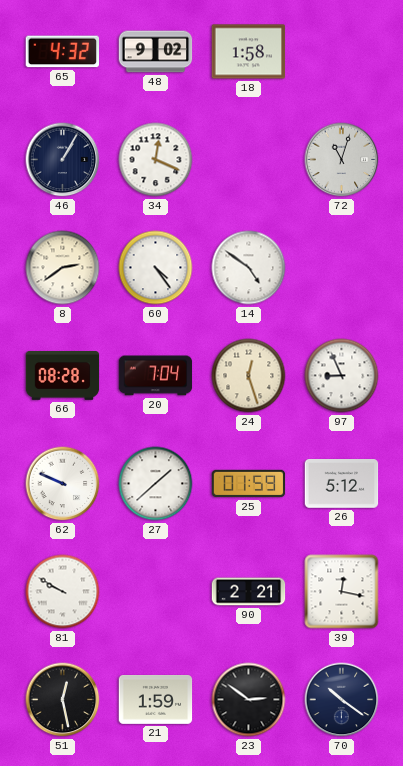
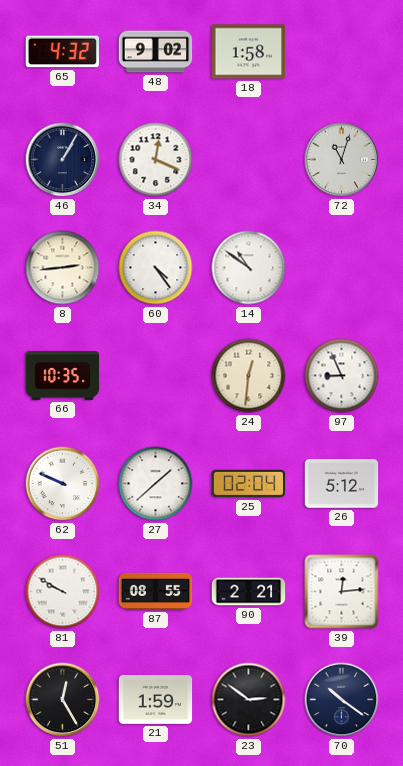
8: 2:39 -> 2:44
14: 4:51 -> 10:51
66: 08:28 -> 10:35
20: 7:04 -> none
24: 12:27 -> 12:31
25: 01:59 -> 02:04
87: none -> 08:55
39: 12:17 -> 12:14
51: 12:28 -> 12:25
